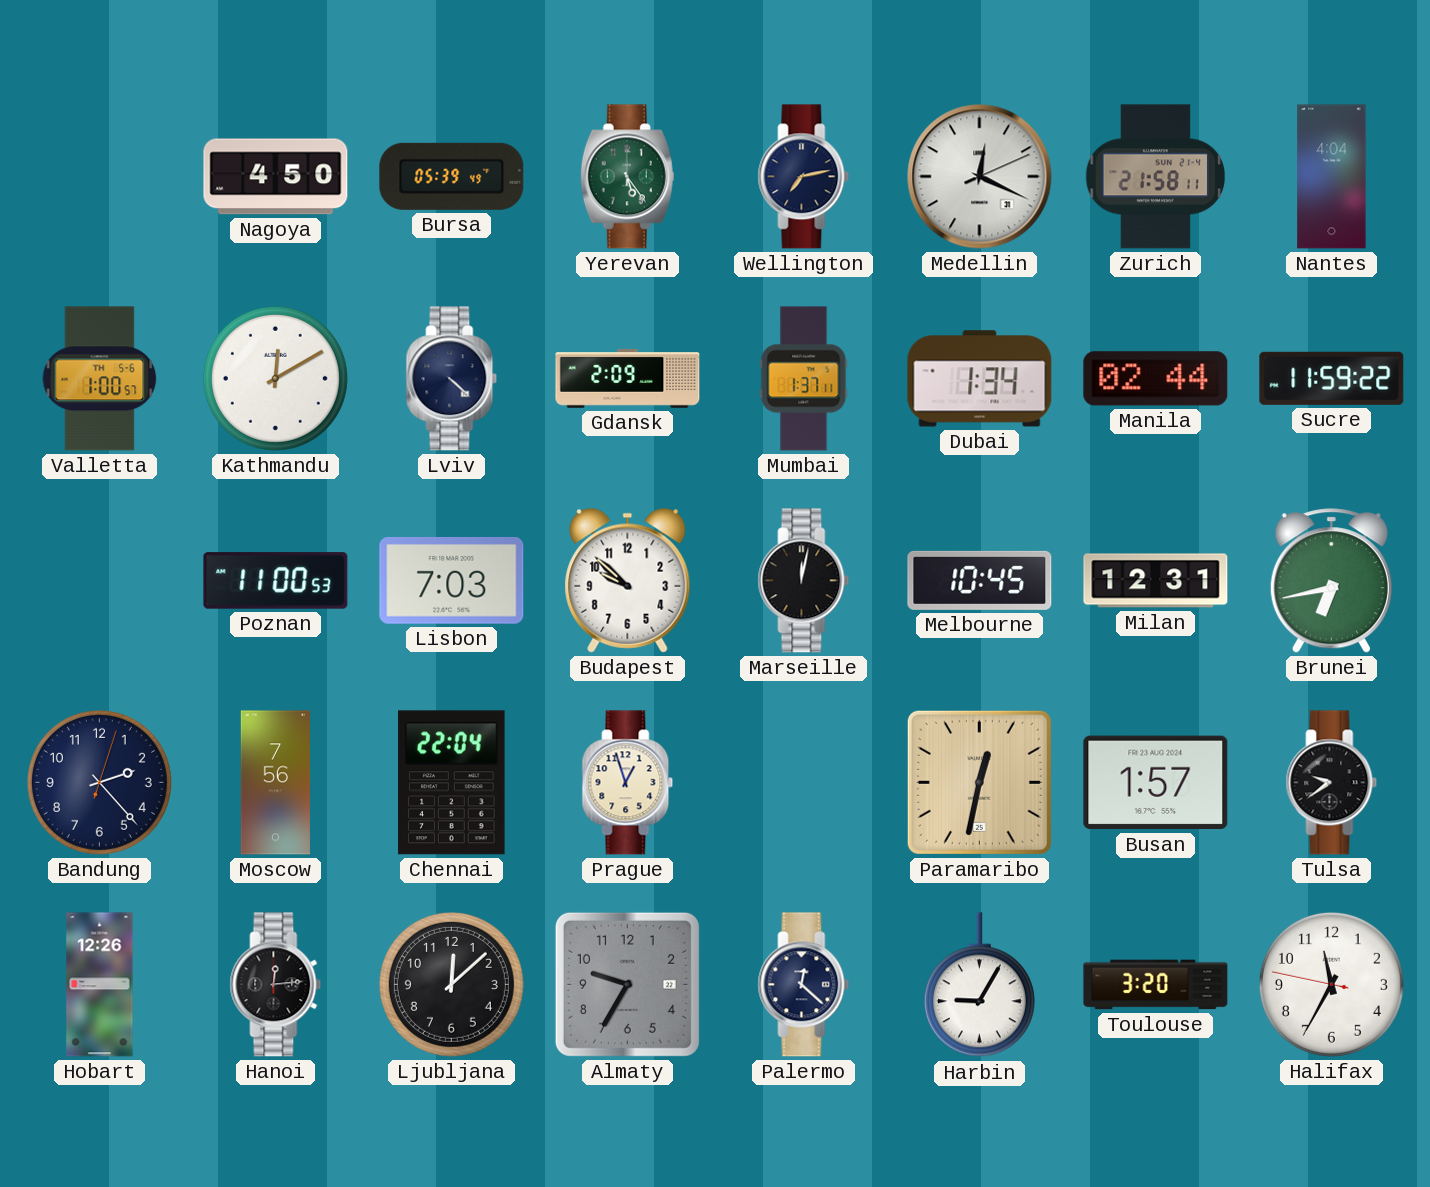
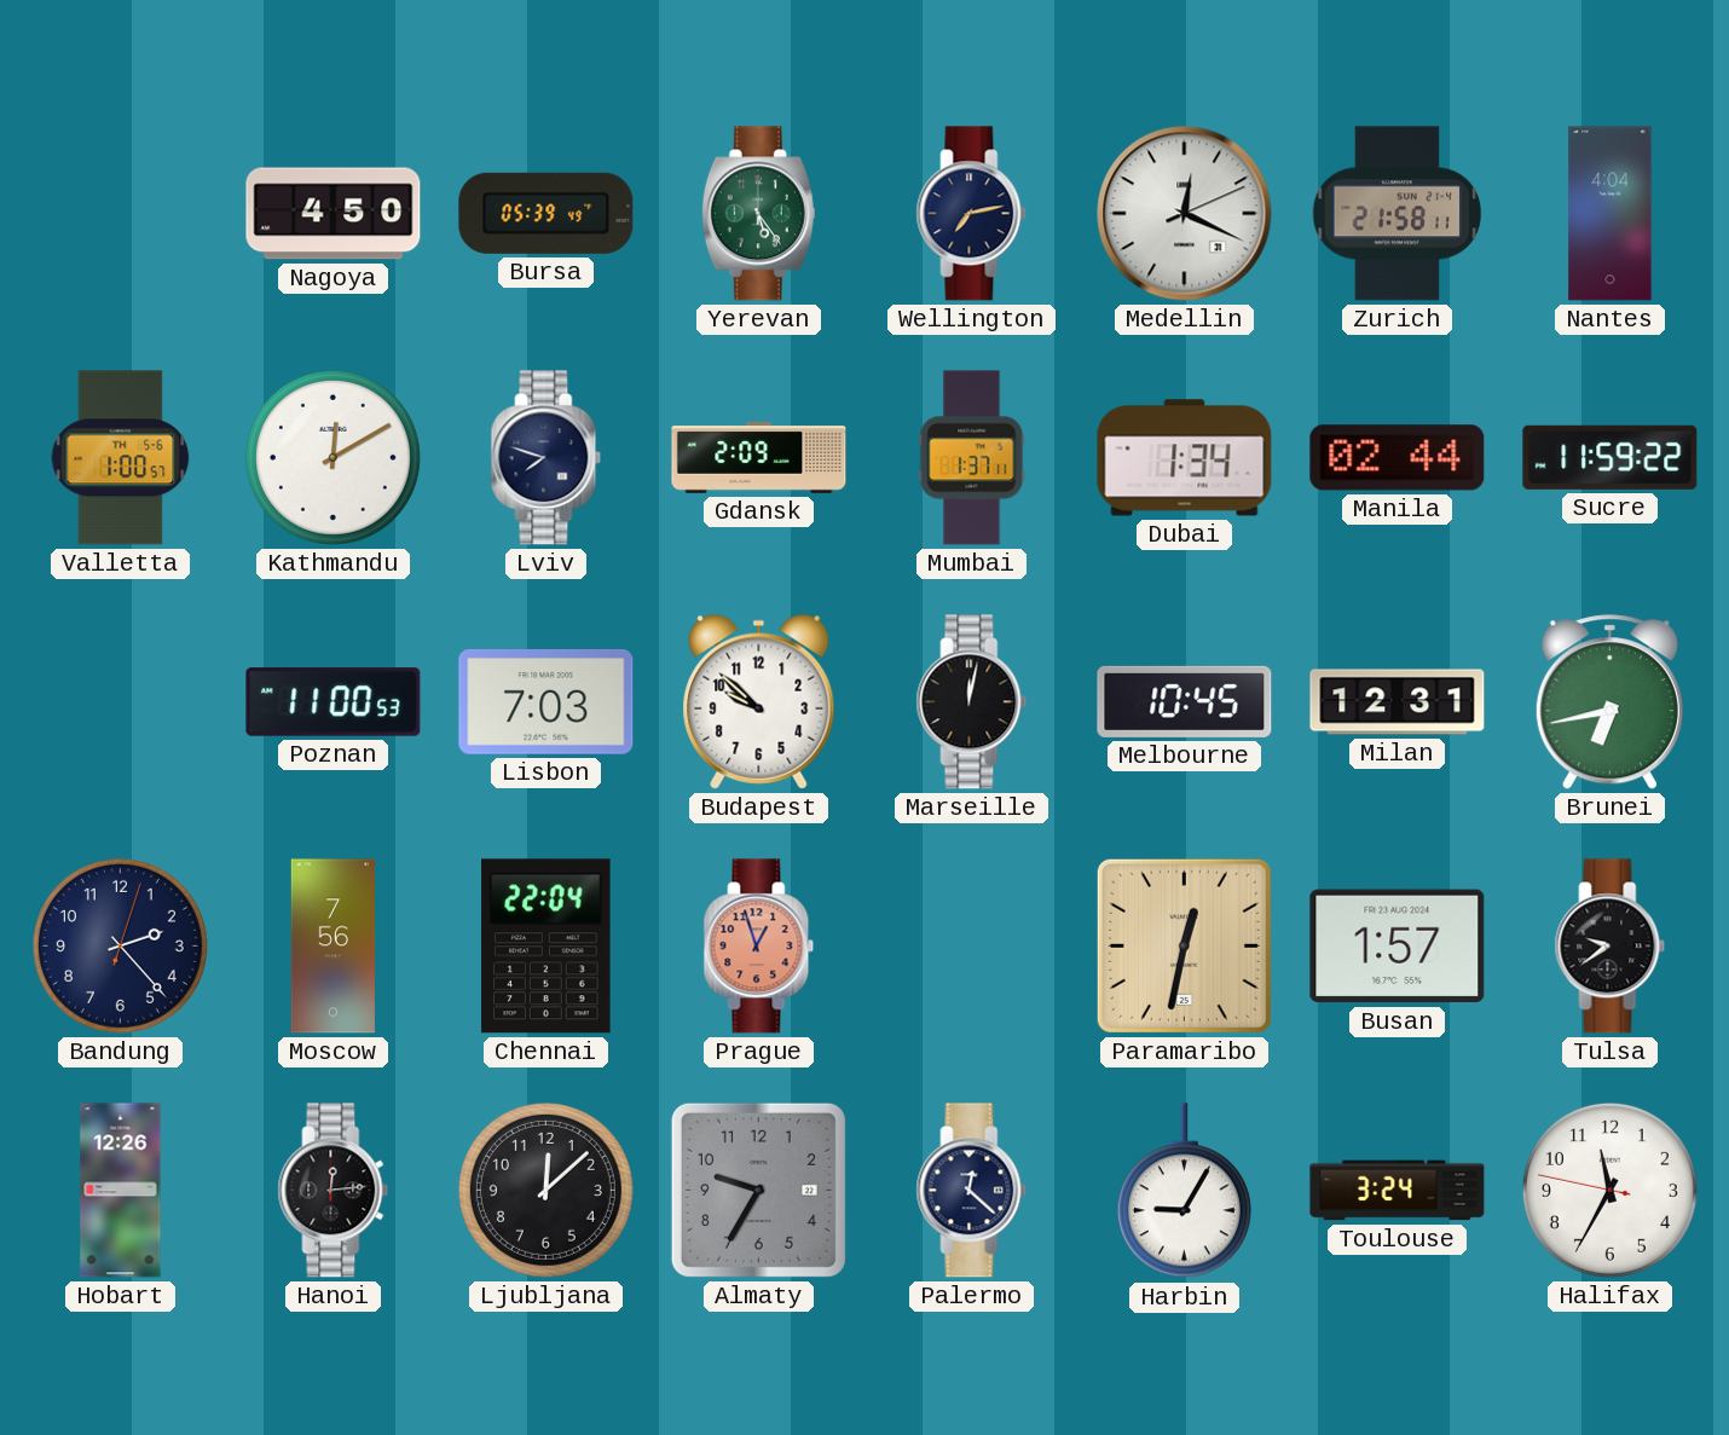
Lviv: 4:22 -> 7:48
Prague dial: cream -> salmon
Toulouse: 3:20 -> 3:24
